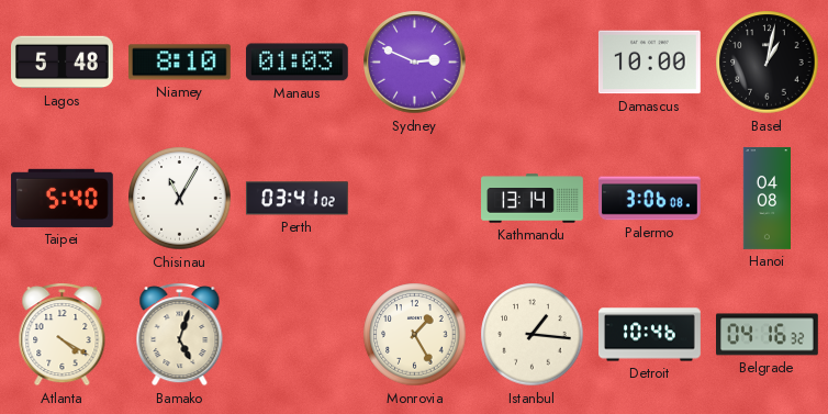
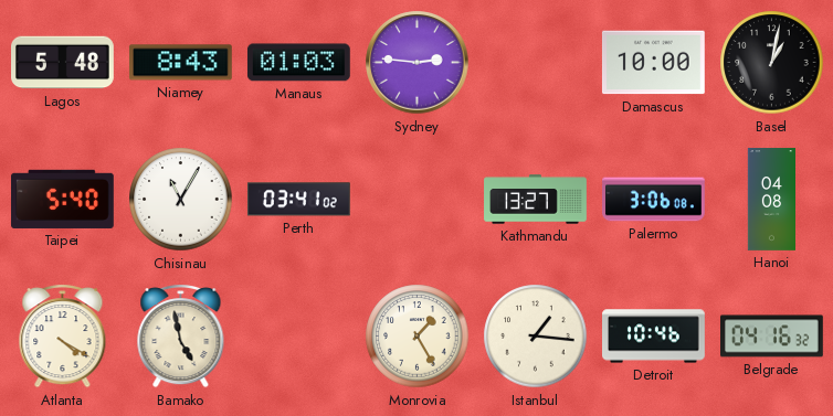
Niamey: 8:10 -> 8:43
Sydney: 2:49 -> 2:46
Kathmandu: 13:14 -> 13:27
Bamako: 5:03 -> 4:58
